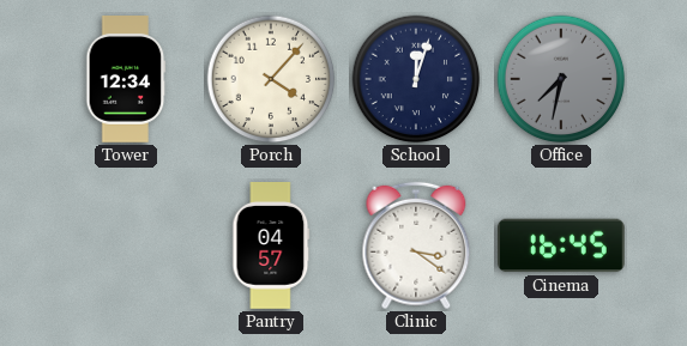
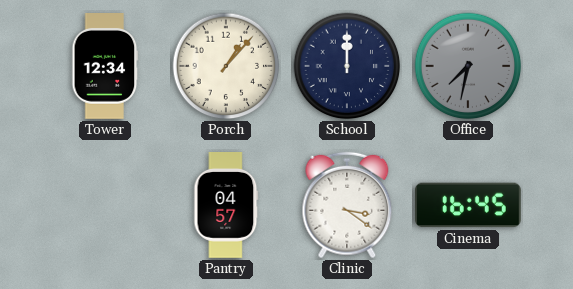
Porch: 4:07 -> 1:07
School: 12:03 -> 12:00
